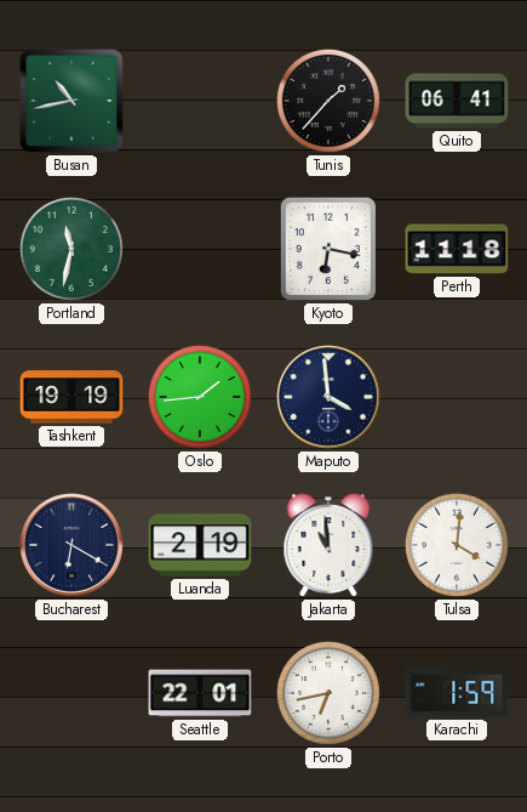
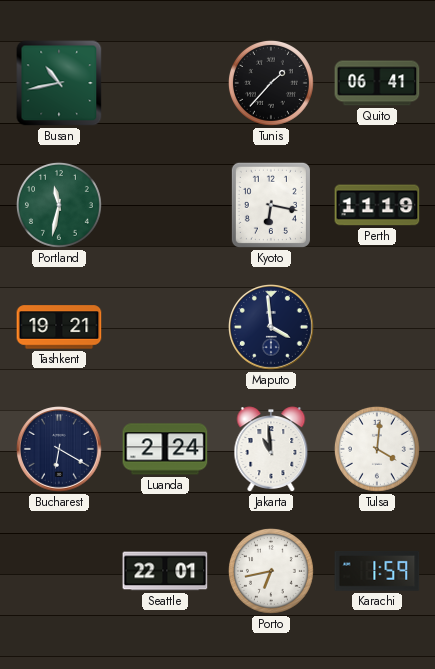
Perth: 11:18 -> 11:19
Tashkent: 19:19 -> 19:21
Oslo: 1:44 -> none
Luanda: 2:19 -> 2:24
